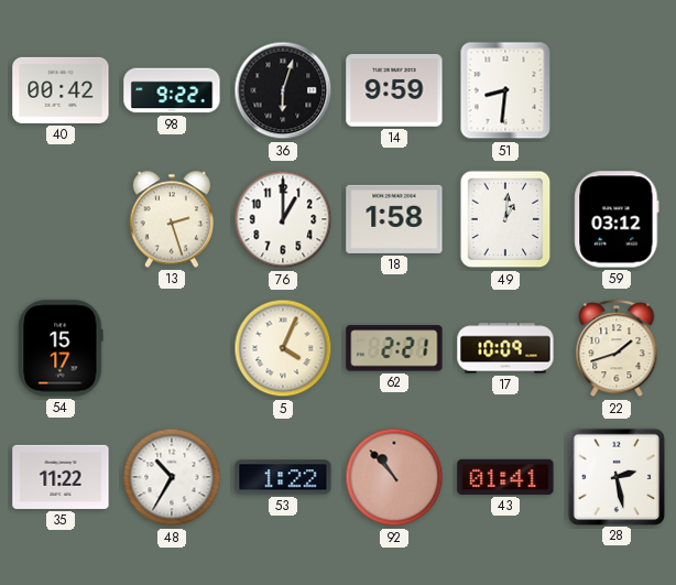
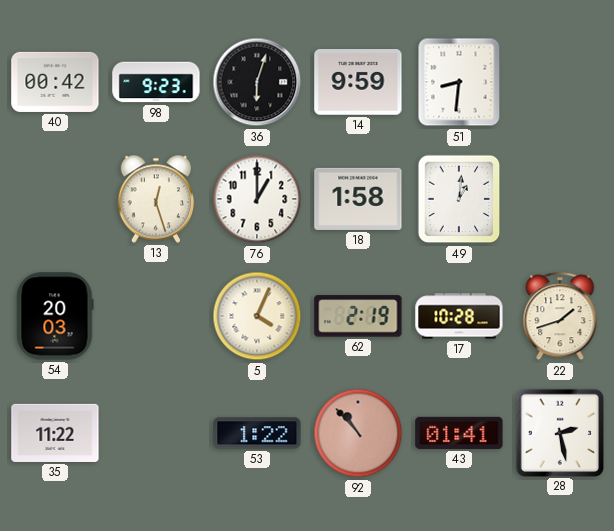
98: 9:22 -> 9:23
13: 2:27 -> 12:27
59: 03:12 -> none
54: 15:17 -> 20:03
62: 2:21 -> 2:19
17: 10:09 -> 10:28
48: 10:35 -> none
